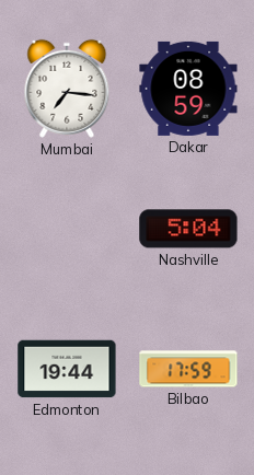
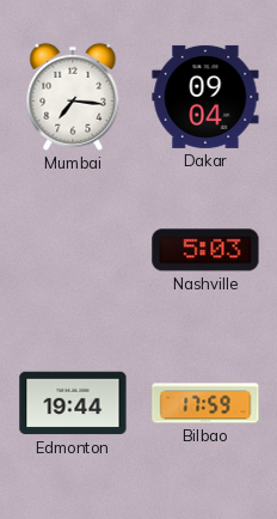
Dakar: 08:59 -> 09:04
Nashville: 5:04 -> 5:03
